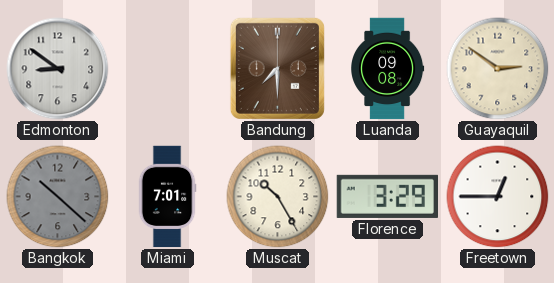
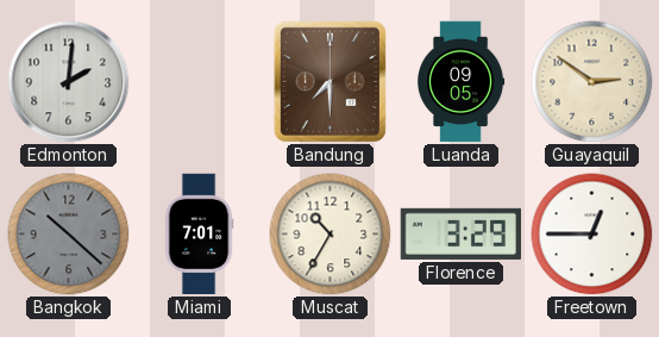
Edmonton: 8:51 -> 2:01
Luanda: 09:08 -> 09:05
Muscat: 10:25 -> 10:35
